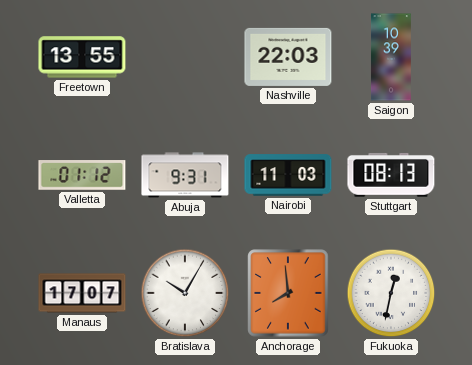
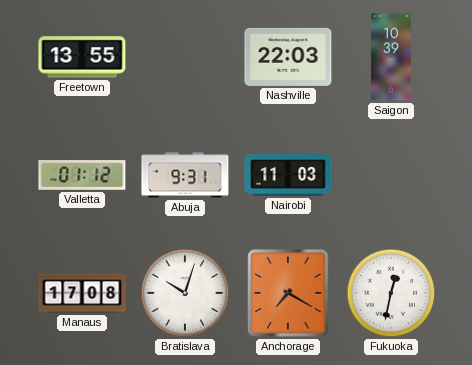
Stuttgart: 08:13 -> none
Manaus: 17:07 -> 17:08
Bratislava: 10:05 -> 10:03
Anchorage: 7:59 -> 7:20
